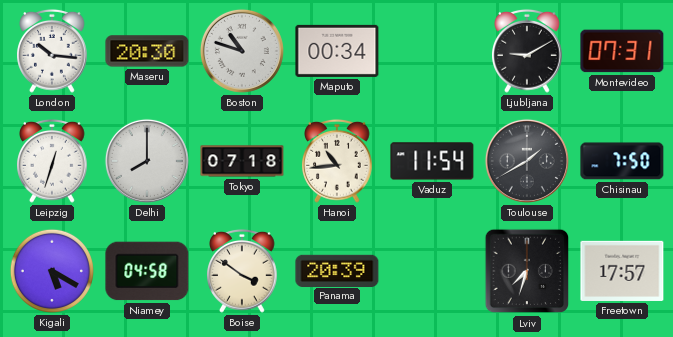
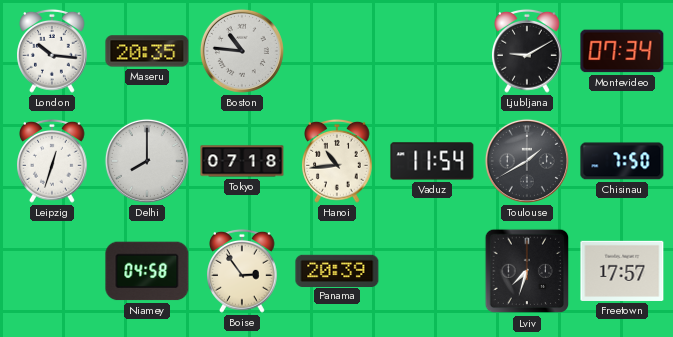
Maseru: 20:30 -> 20:35
Boston: 10:48 -> 10:46
Maputo: 00:34 -> none
Montevideo: 07:31 -> 07:34
Kigali: 5:20 -> none
Boise: 3:51 -> 2:54
